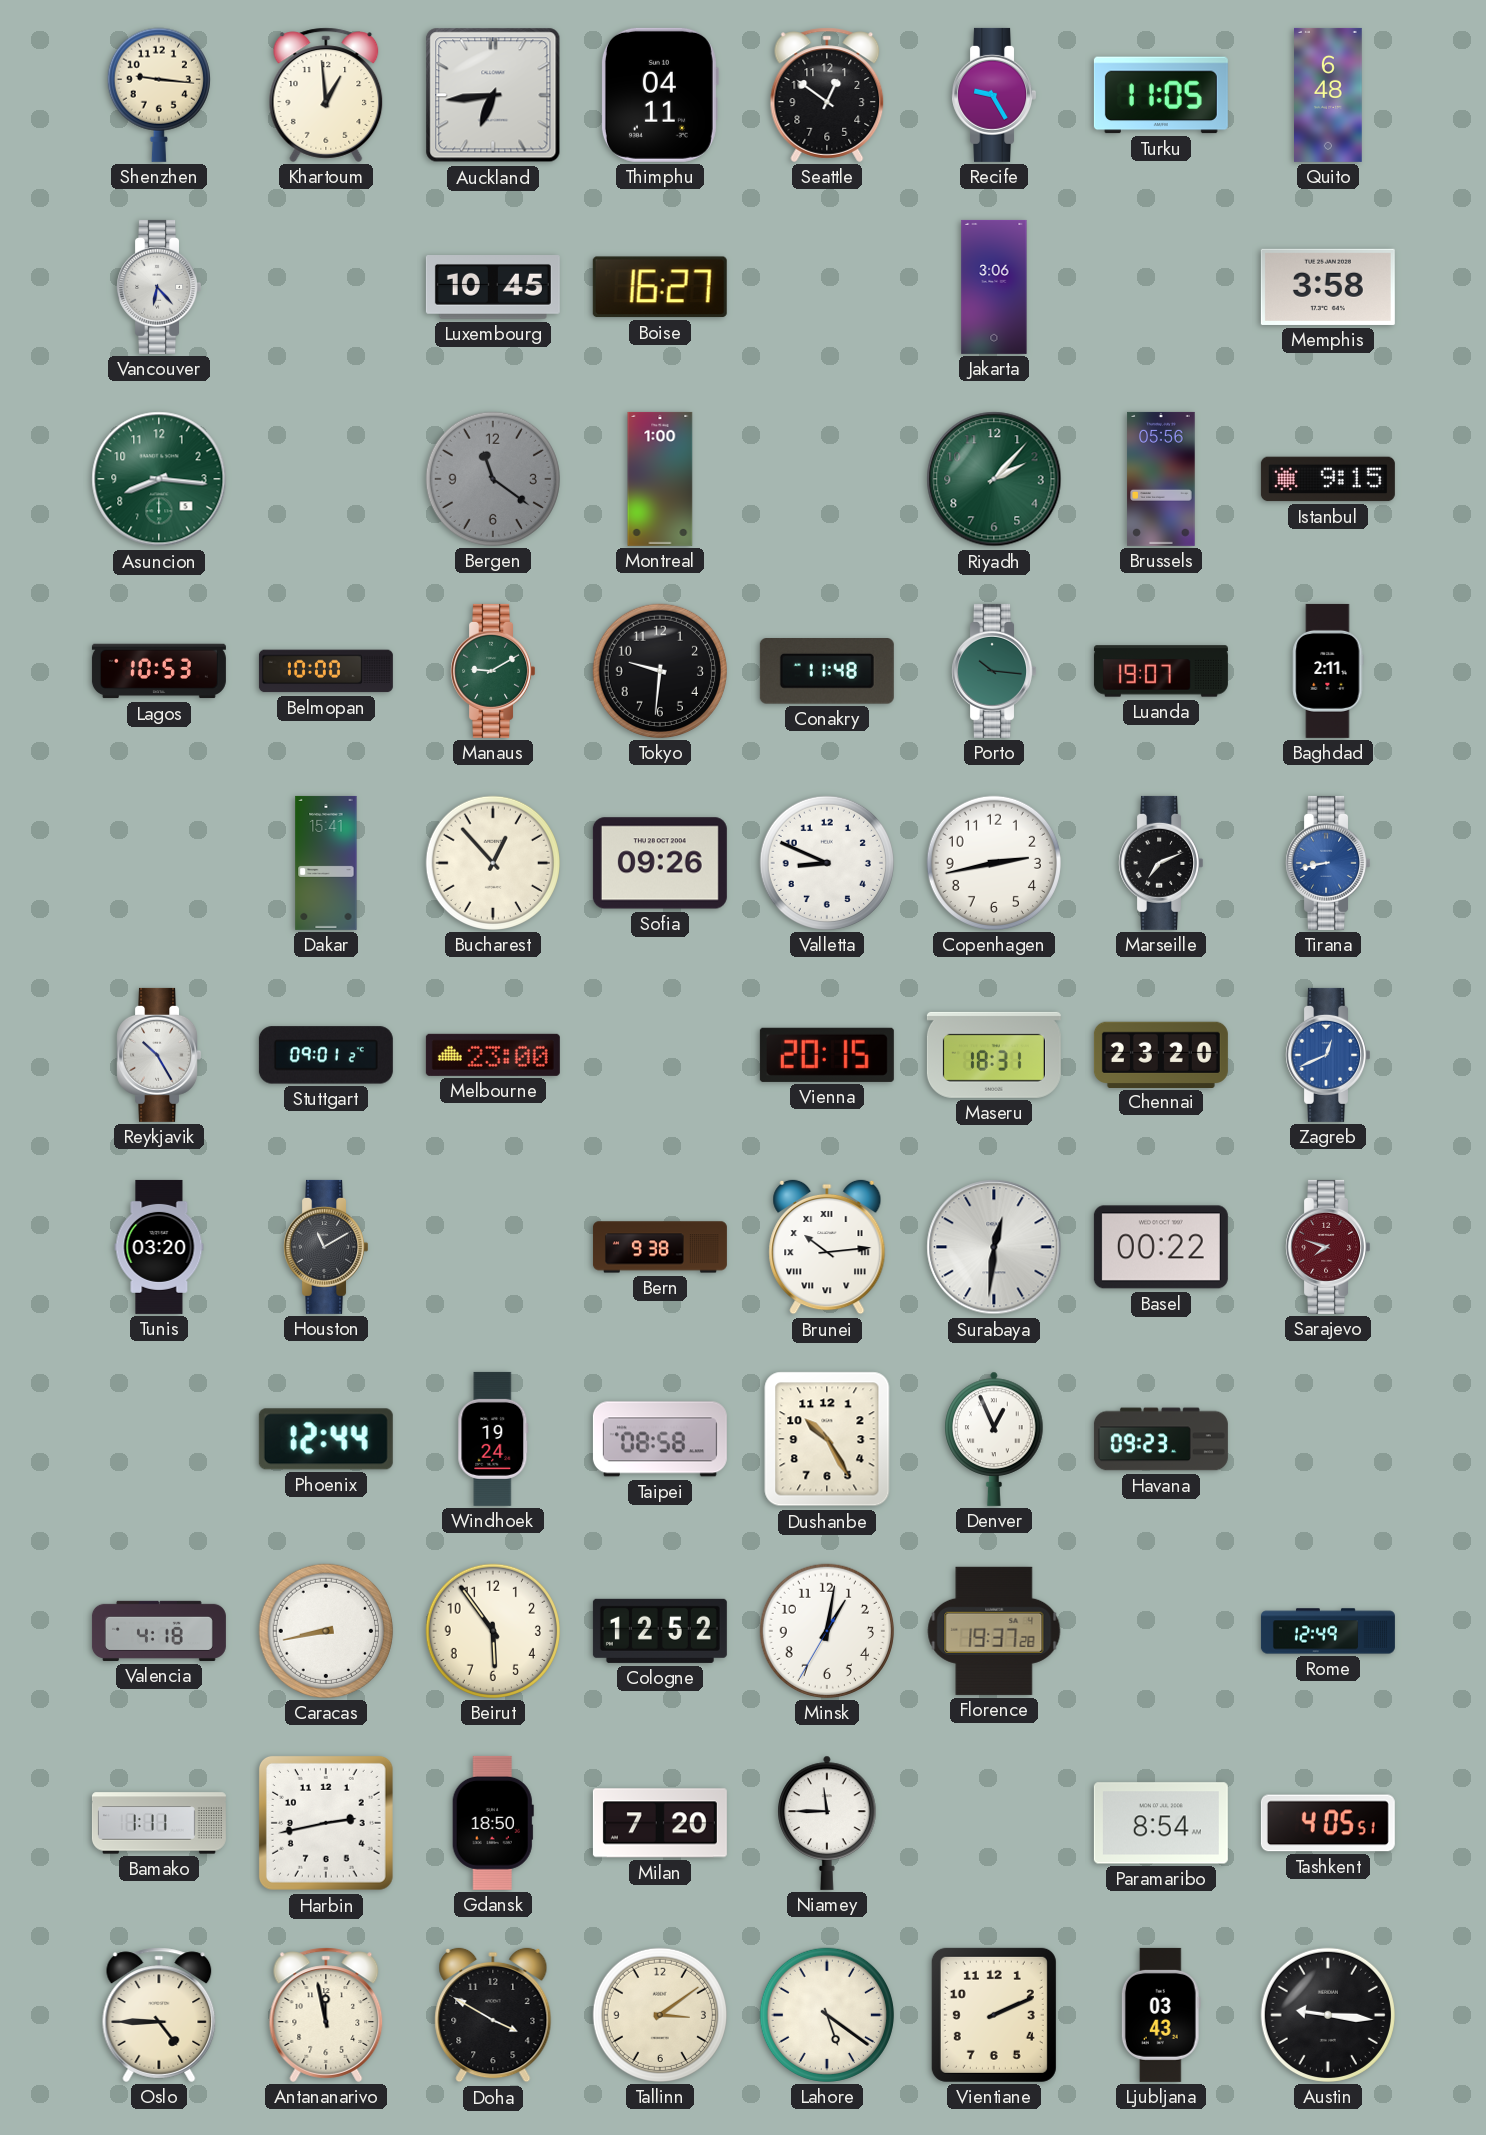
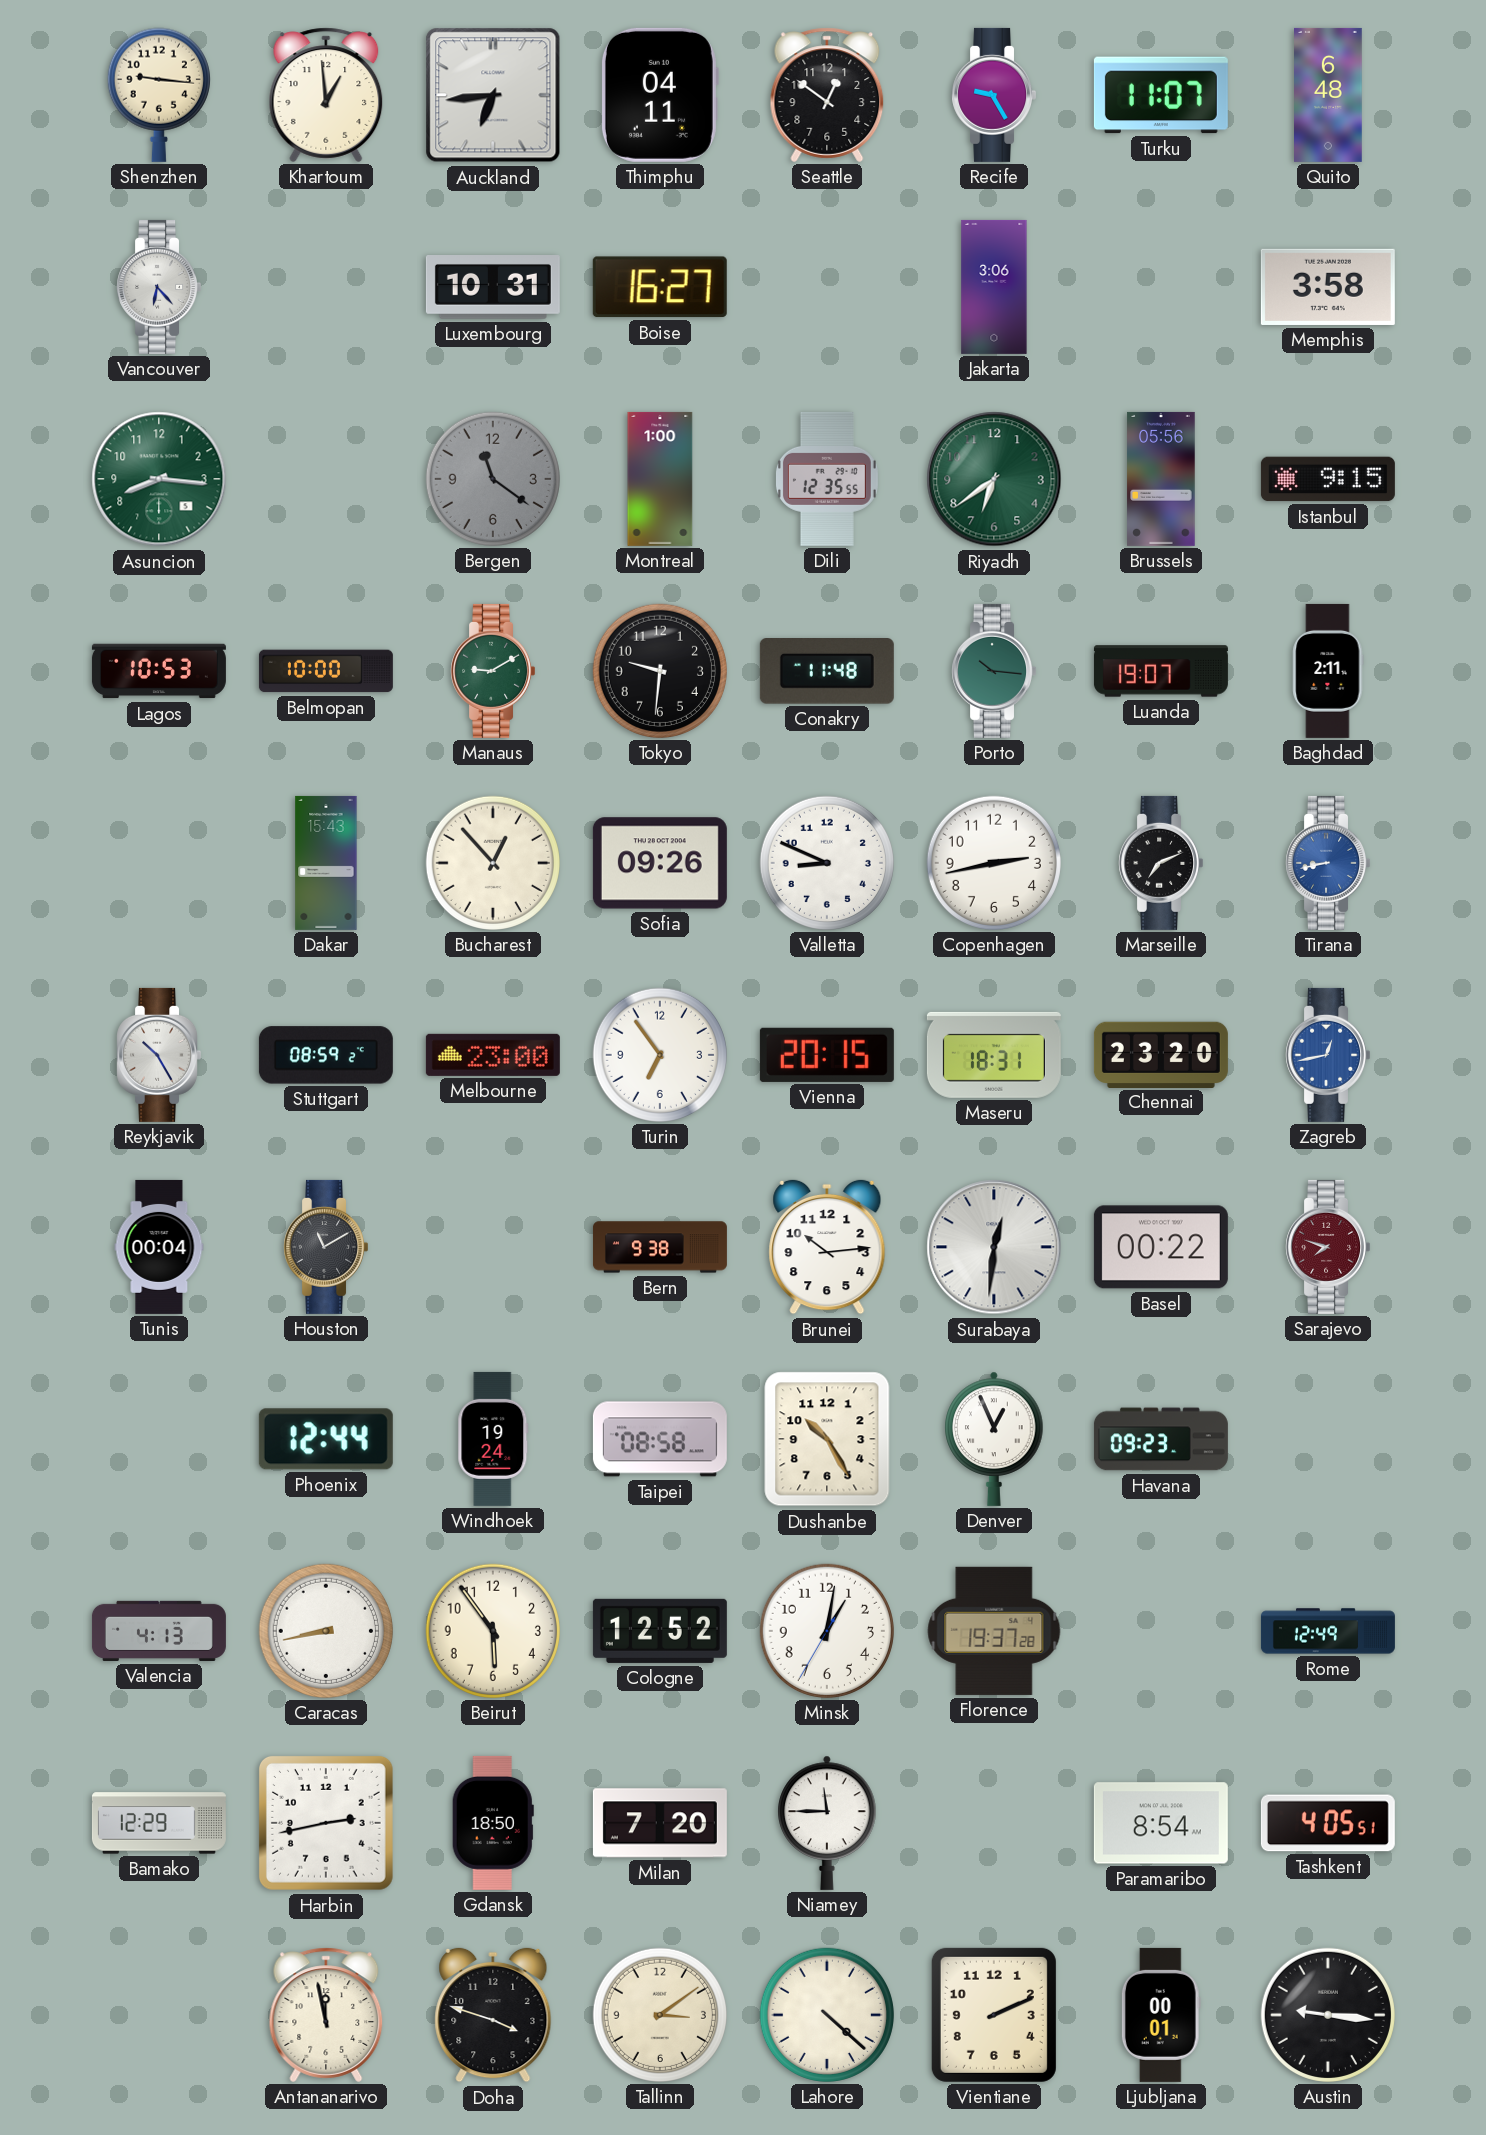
Turku: 11:05 -> 11:07
Luxembourg: 10:45 -> 10:31
Dili: none -> 12:35
Riyadh: 2:07 -> 6:39
Dakar: 15:41 -> 15:43
Stuttgart: 09:01 -> 08:59
Turin: none -> 6:54
Zagreb: 12:41 -> 12:43
Tunis: 03:20 -> 00:04
Brunei numerals: Roman -> Arabic
Valencia: 4:18 -> 4:13
Bamako: 1:11 -> 12:29
Oslo: 4:45 -> none
Doha: 3:50 -> 3:48
Lahore: 5:21 -> 4:22
Ljubljana: 03:43 -> 00:01
